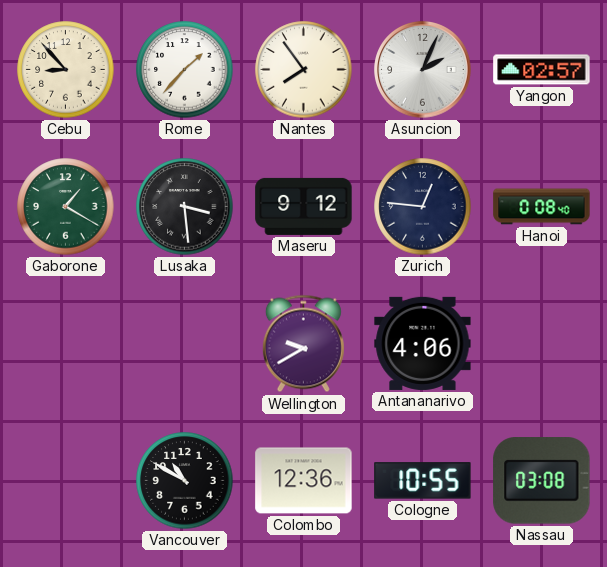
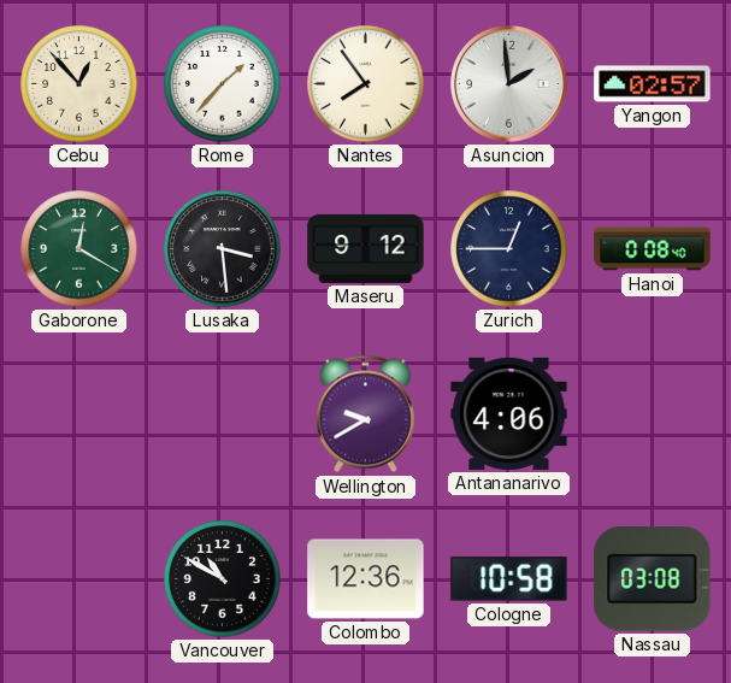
Cebu: 8:53 -> 12:53
Asuncion: 2:04 -> 1:59
Gaborone: 1:20 -> 12:20
Zurich: 12:46 -> 12:45
Cologne: 10:55 -> 10:58
